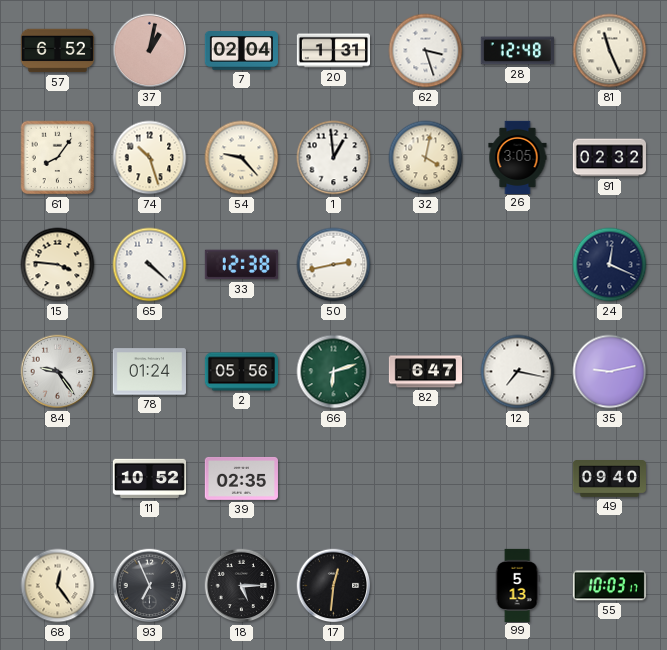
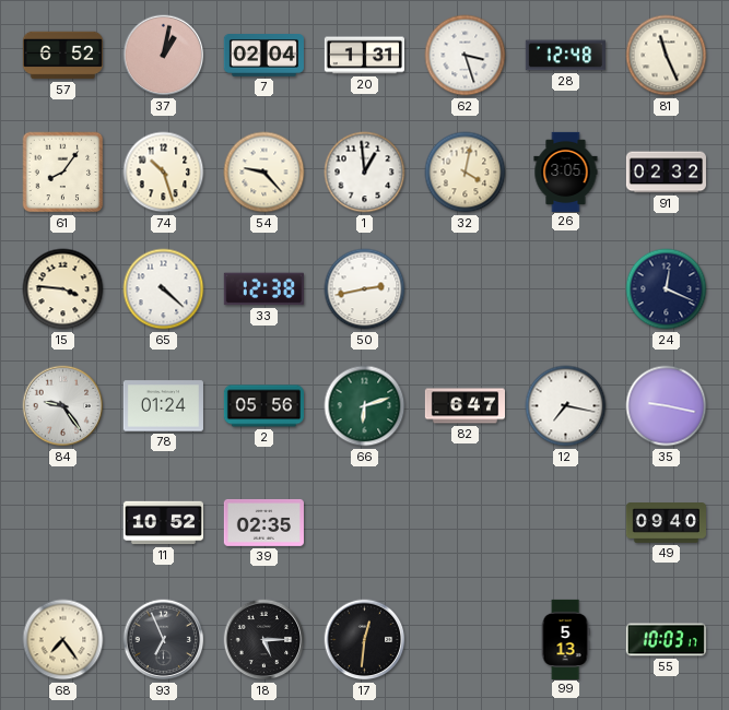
35: 9:13 -> 9:17
68: 12:24 -> 7:24
